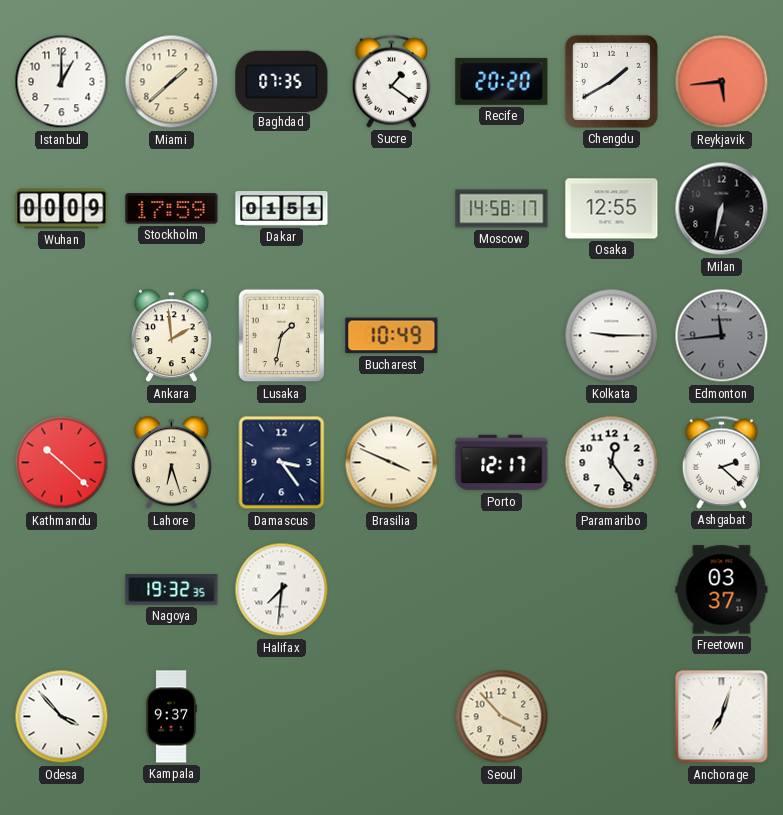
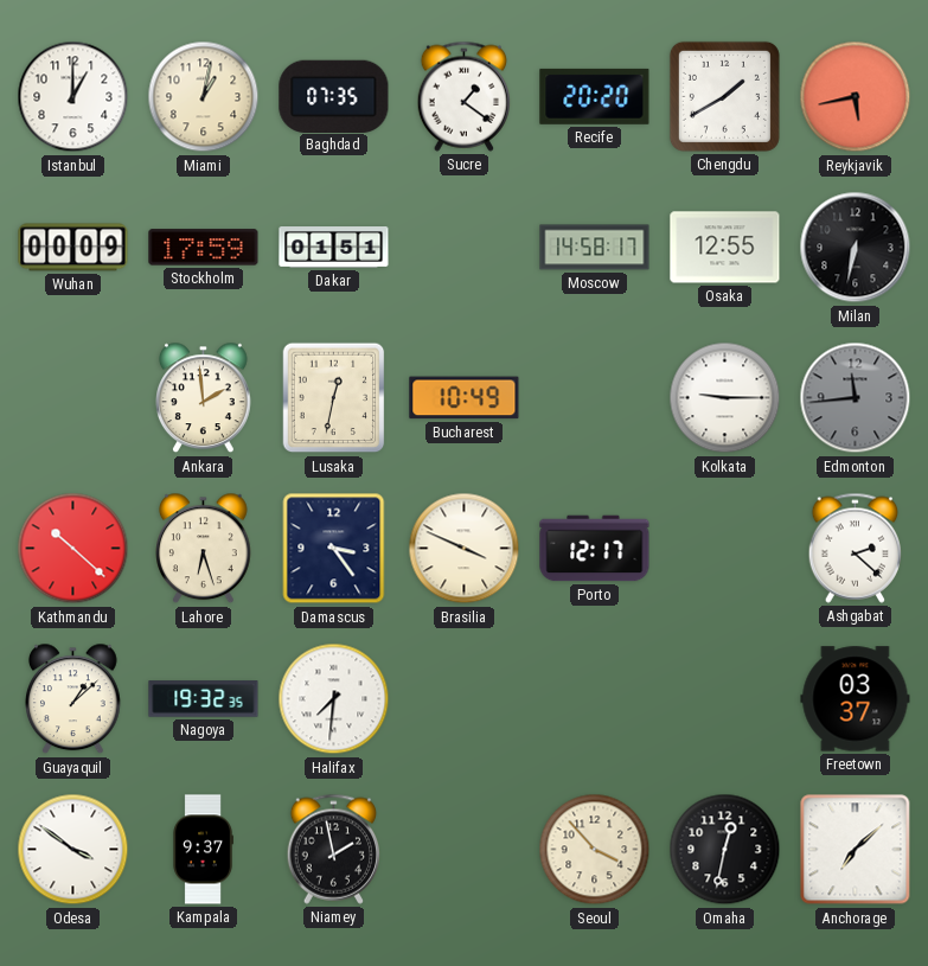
Miami: 1:38 -> 1:02
Reykjavik: 5:44 -> 5:43
Lusaka: 1:32 -> 12:32
Paramaribo: 12:24 -> none
Guayaquil: none -> 1:08
Odesa: 3:53 -> 3:51
Niamey: none -> 1:58
Omaha: none -> 12:32
Anchorage: 7:03 -> 7:08
